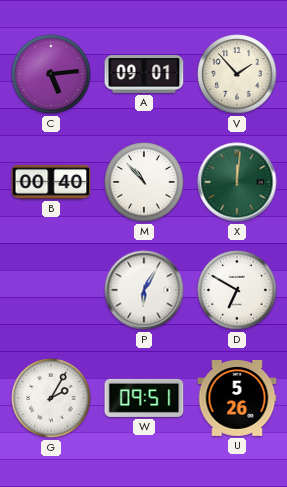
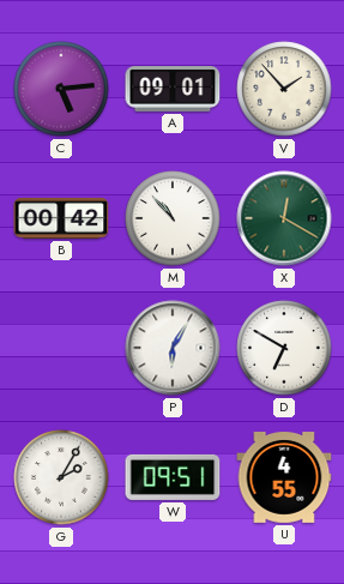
B: 00:40 -> 00:42
X: 12:01 -> 12:20
U: 5:26 -> 4:55
